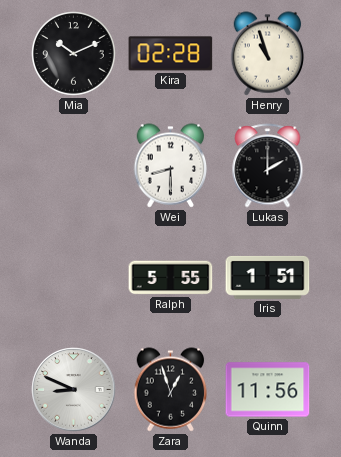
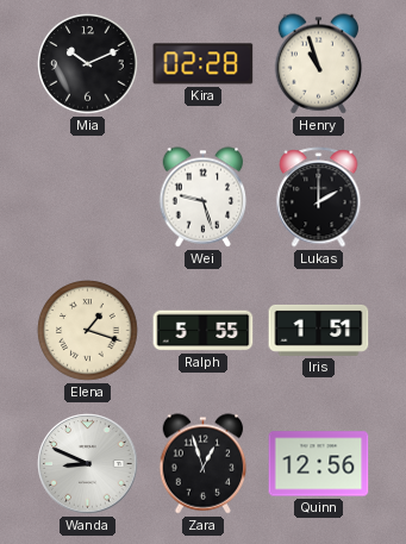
Wei: 8:30 -> 9:27
Elena: none -> 1:18
Quinn: 11:56 -> 12:56
